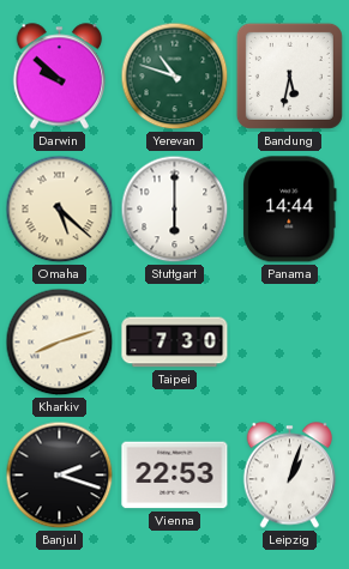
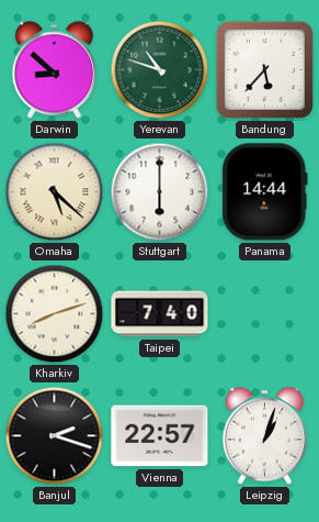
Darwin: 9:52 -> 8:52
Bandung: 5:32 -> 5:37
Taipei: 7:30 -> 7:40
Vienna: 22:53 -> 22:57
